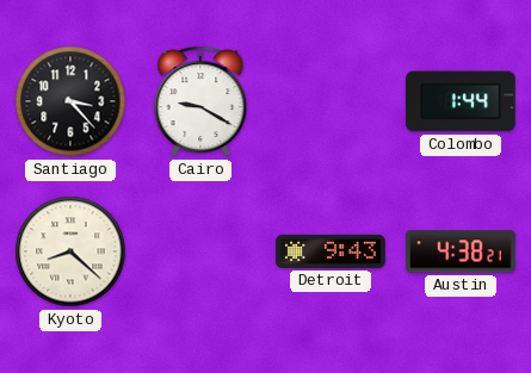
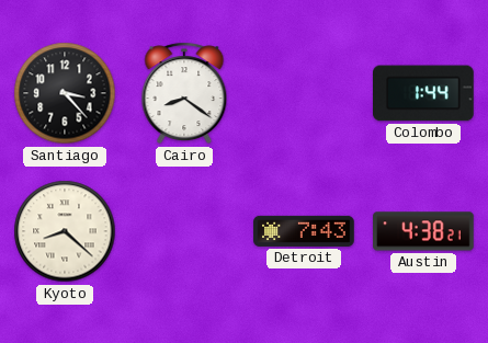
Cairo: 9:20 -> 8:21
Detroit: 9:43 -> 7:43
